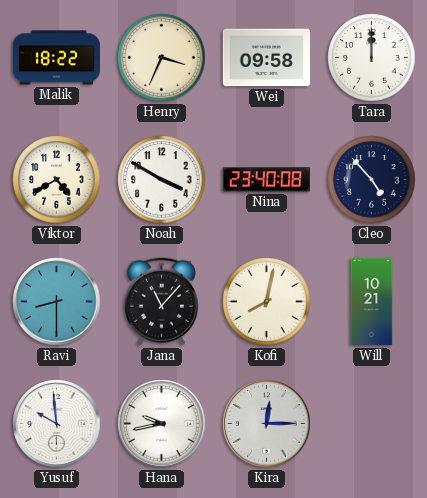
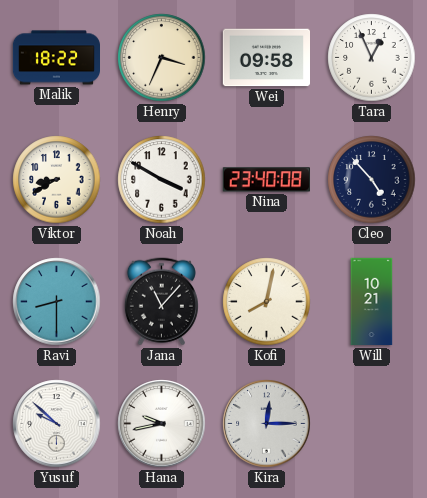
Tara: 12:00 -> 12:56
Viktor: 4:40 -> 8:40
Yusuf: 9:59 -> 9:52
